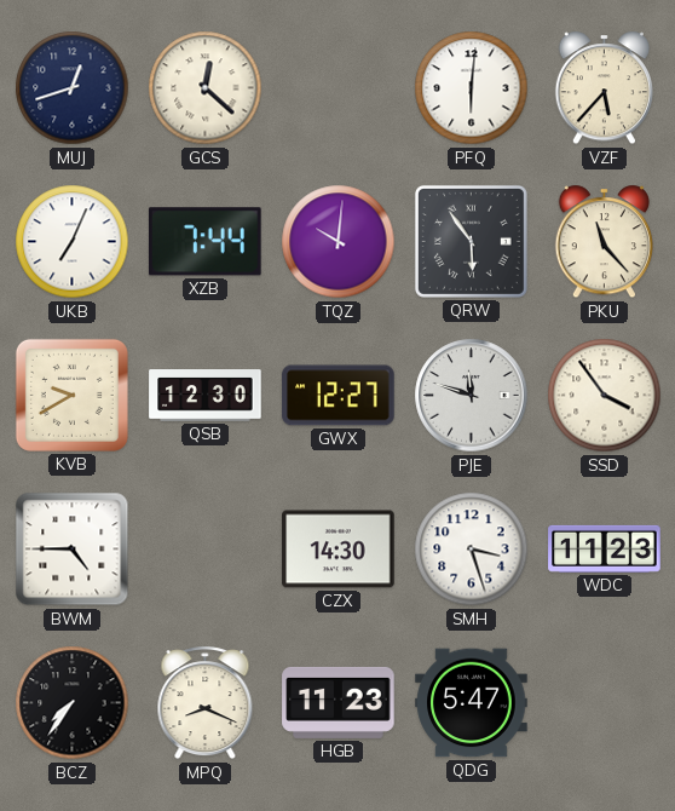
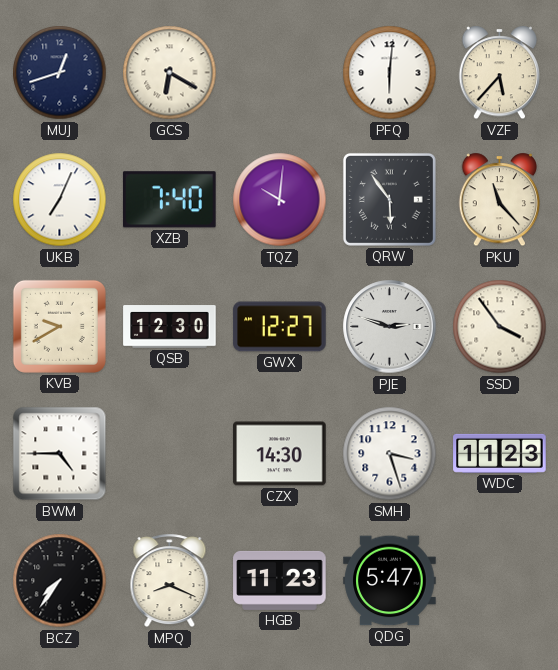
GCS: 12:22 -> 6:20
XZB: 7:44 -> 7:40
PJE: 11:48 -> 2:48
